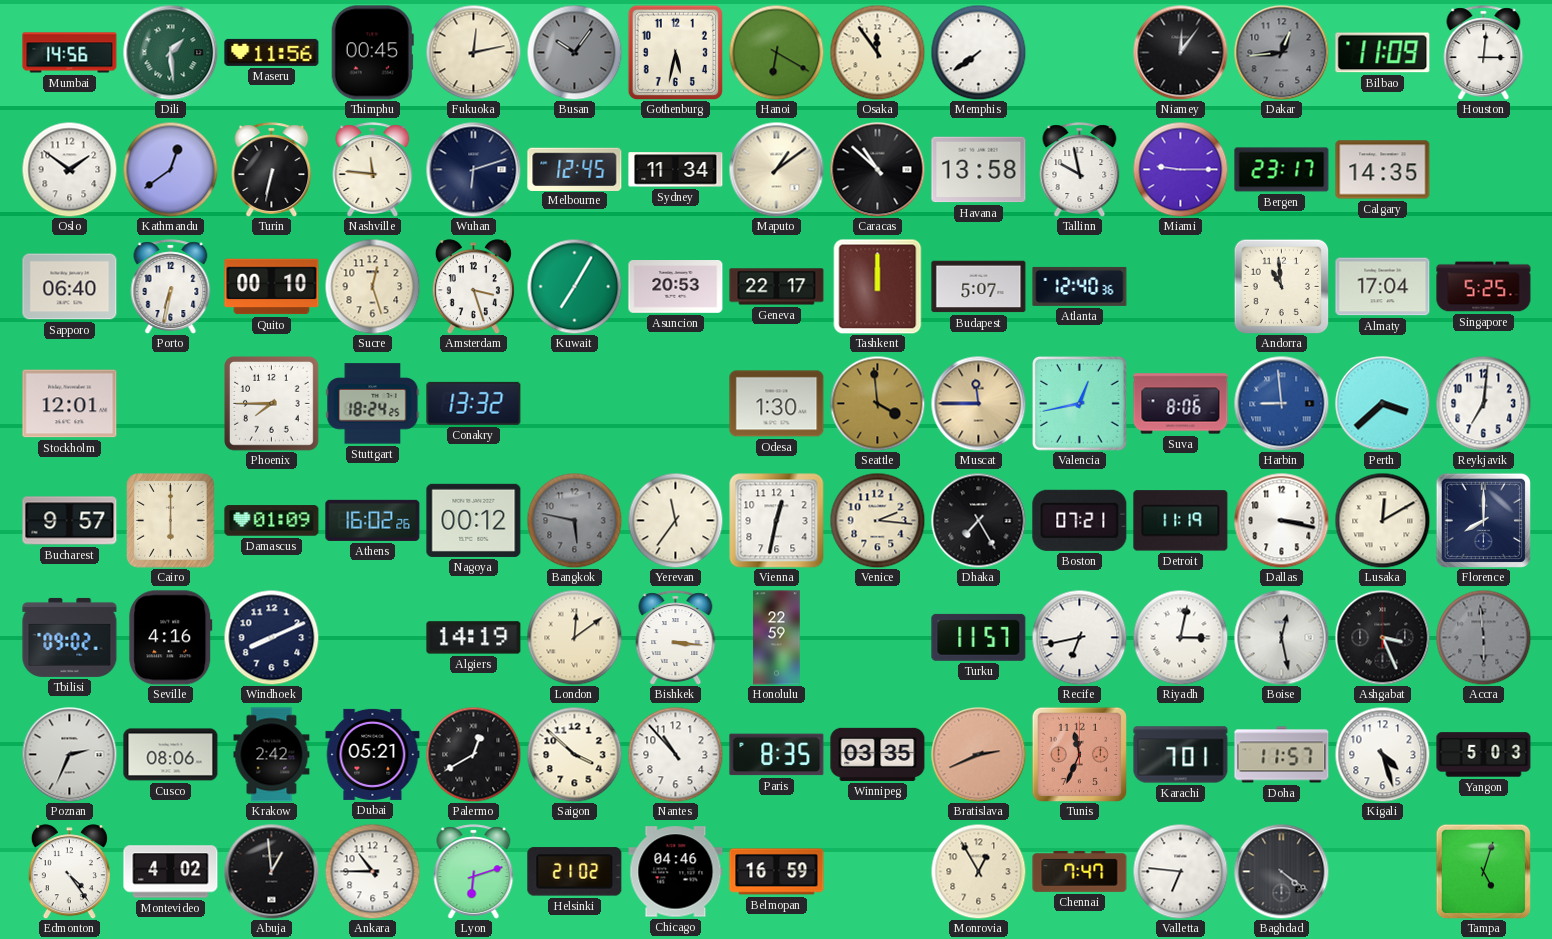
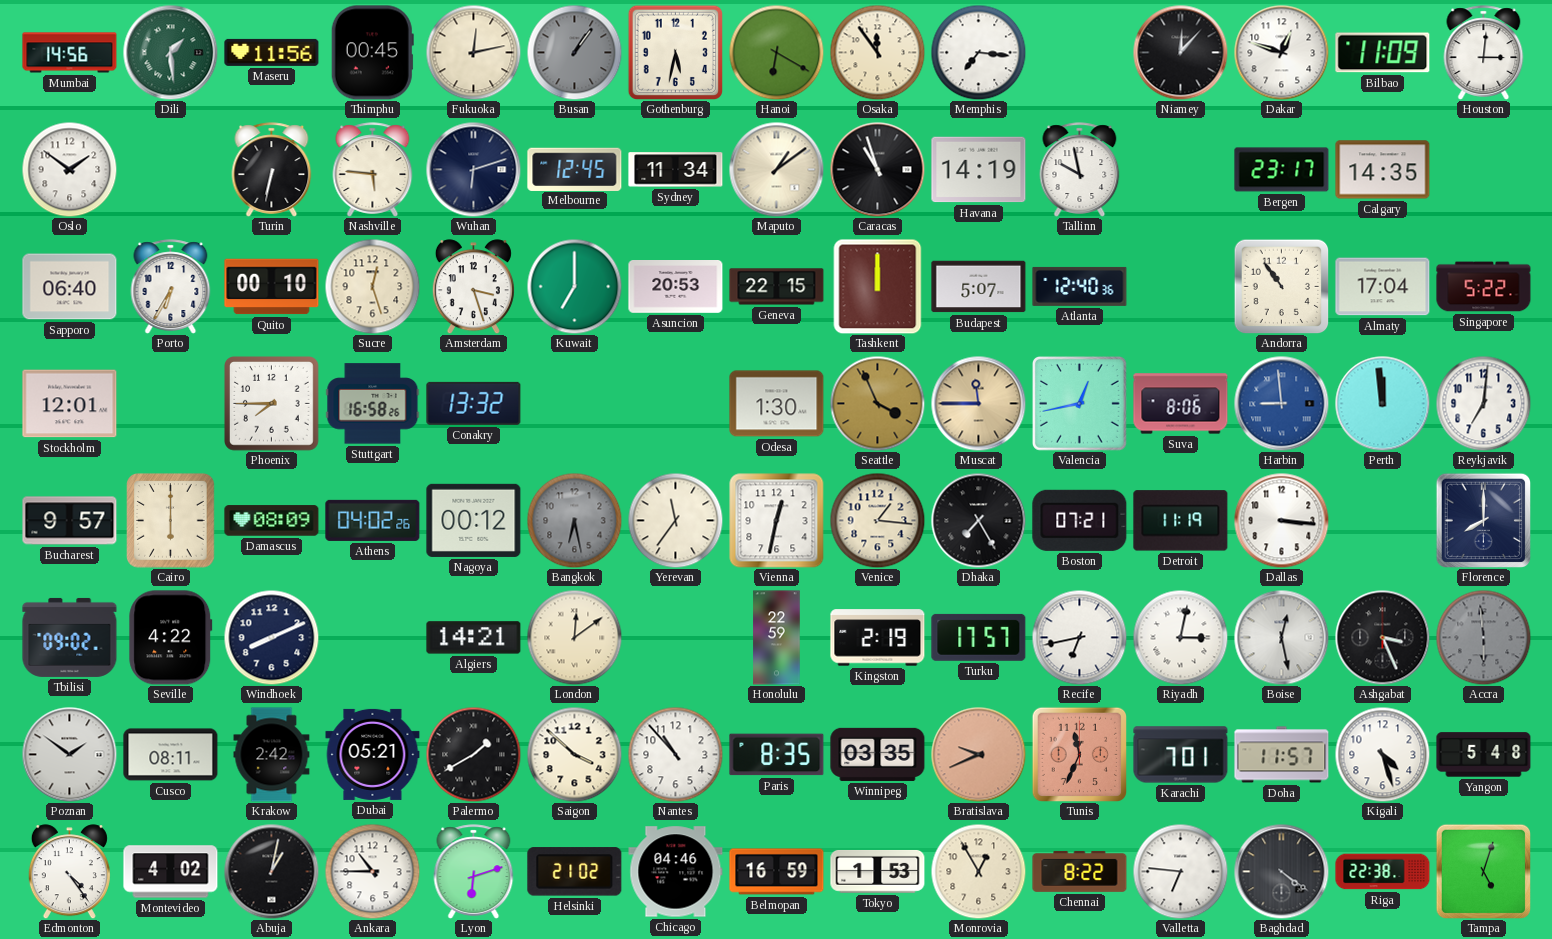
Busan: 10:06 -> 1:06
Memphis: 7:39 -> 7:16
Niamey: 12:06 -> 12:07
Dakar: 12:44 -> 12:48
Dakar dial: grey -> white
Kathmandu: 12:39 -> none
Nashville: 11:46 -> 5:46
Caracas: 10:52 -> 10:57
Havana: 13:58 -> 14:19
Miami: 9:15 -> none
Porto: 6:32 -> 6:35
Kuwait: 7:05 -> 7:00
Geneva: 22:17 -> 22:15
Andorra: 10:59 -> 10:54
Singapore: 5:25 -> 5:22
Stuttgart: 18:24 -> 16:58
Seattle: 3:59 -> 3:56
Perth: 3:38 -> 11:59
Damascus: 01:09 -> 08:09
Athens: 16:02 -> 04:02
Bangkok: 5:47 -> 6:28
Venice: 2:16 -> 1:16
Dallas: 3:17 -> 3:16
Lusaka: 12:10 -> none
Seville: 4:16 -> 4:22
Algiers: 14:19 -> 14:21
Bishkek: 3:16 -> none
Kingston: none -> 2:19
Turku: 11:57 -> 17:57
Poznan: 2:34 -> 1:51
Cusco: 08:06 -> 08:11
Palermo: 12:40 -> 1:40
Bratislava: 2:41 -> 9:41
Yangon: 5:03 -> 5:48
Abuja: 12:59 -> 1:02
Tokyo: none -> 1:53
Chennai: 7:47 -> 8:22
Riga: none -> 22:38
